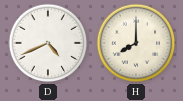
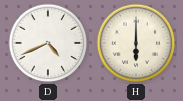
H: 8:00 -> 6:00
